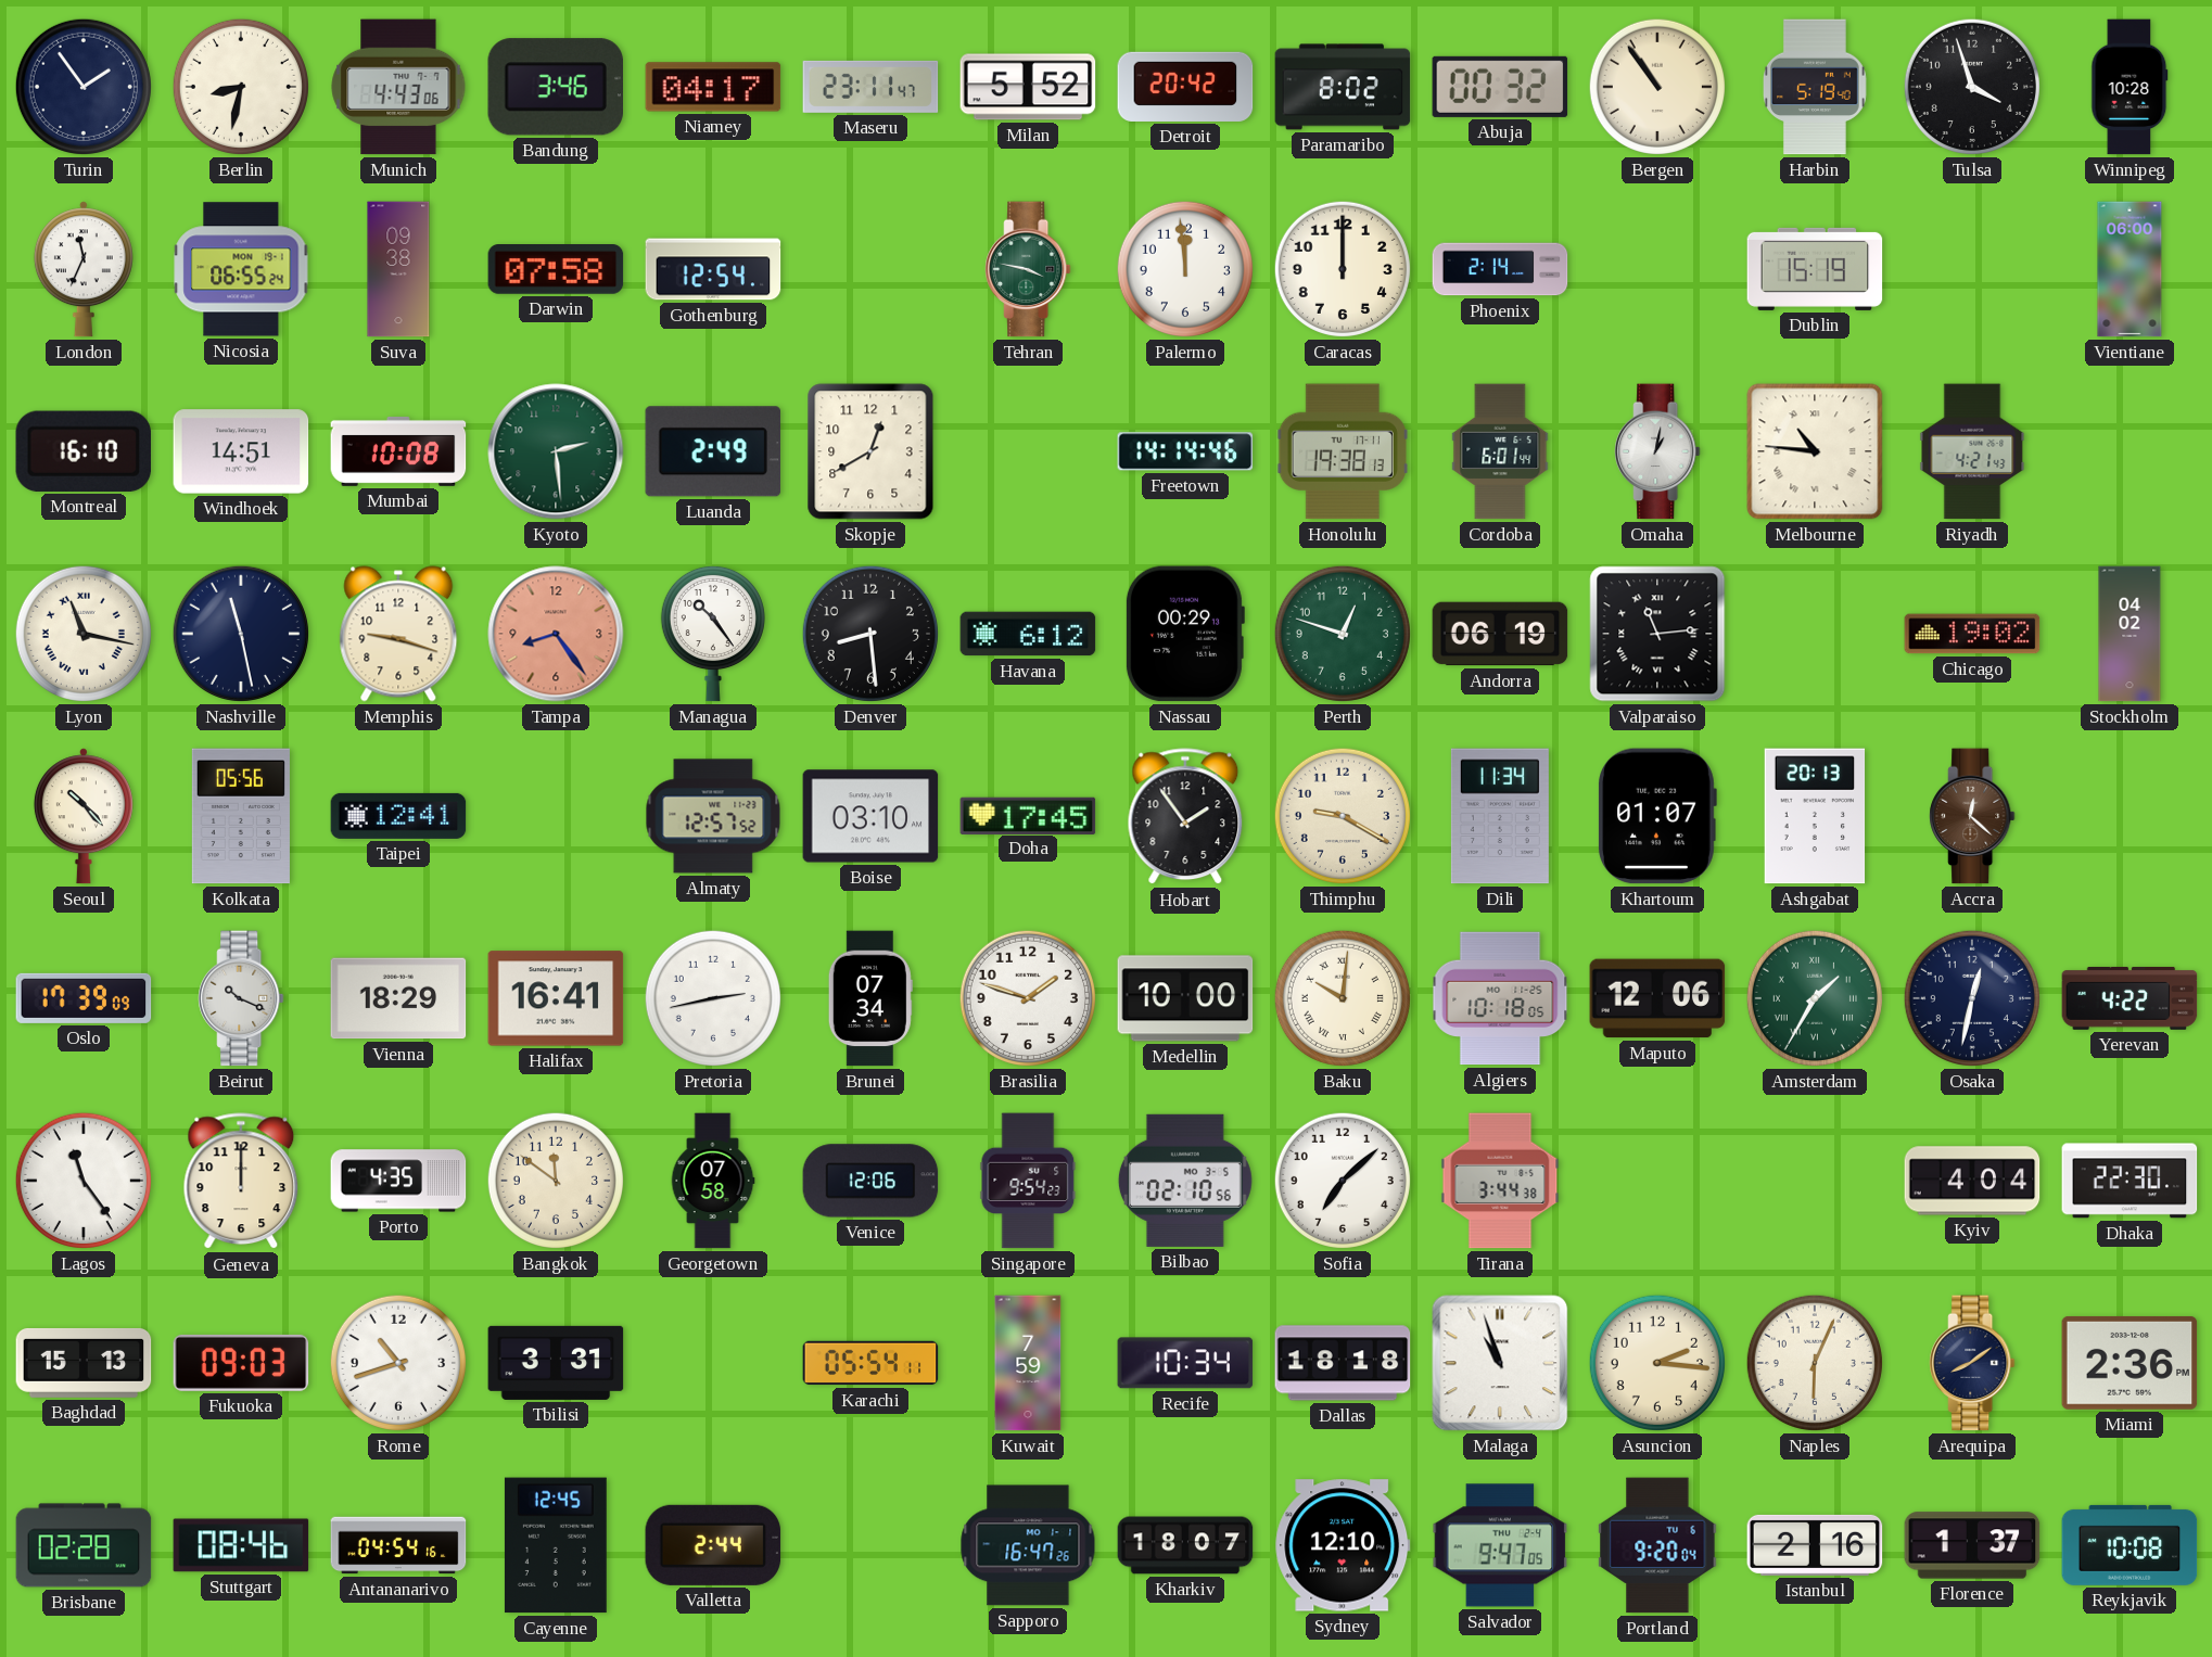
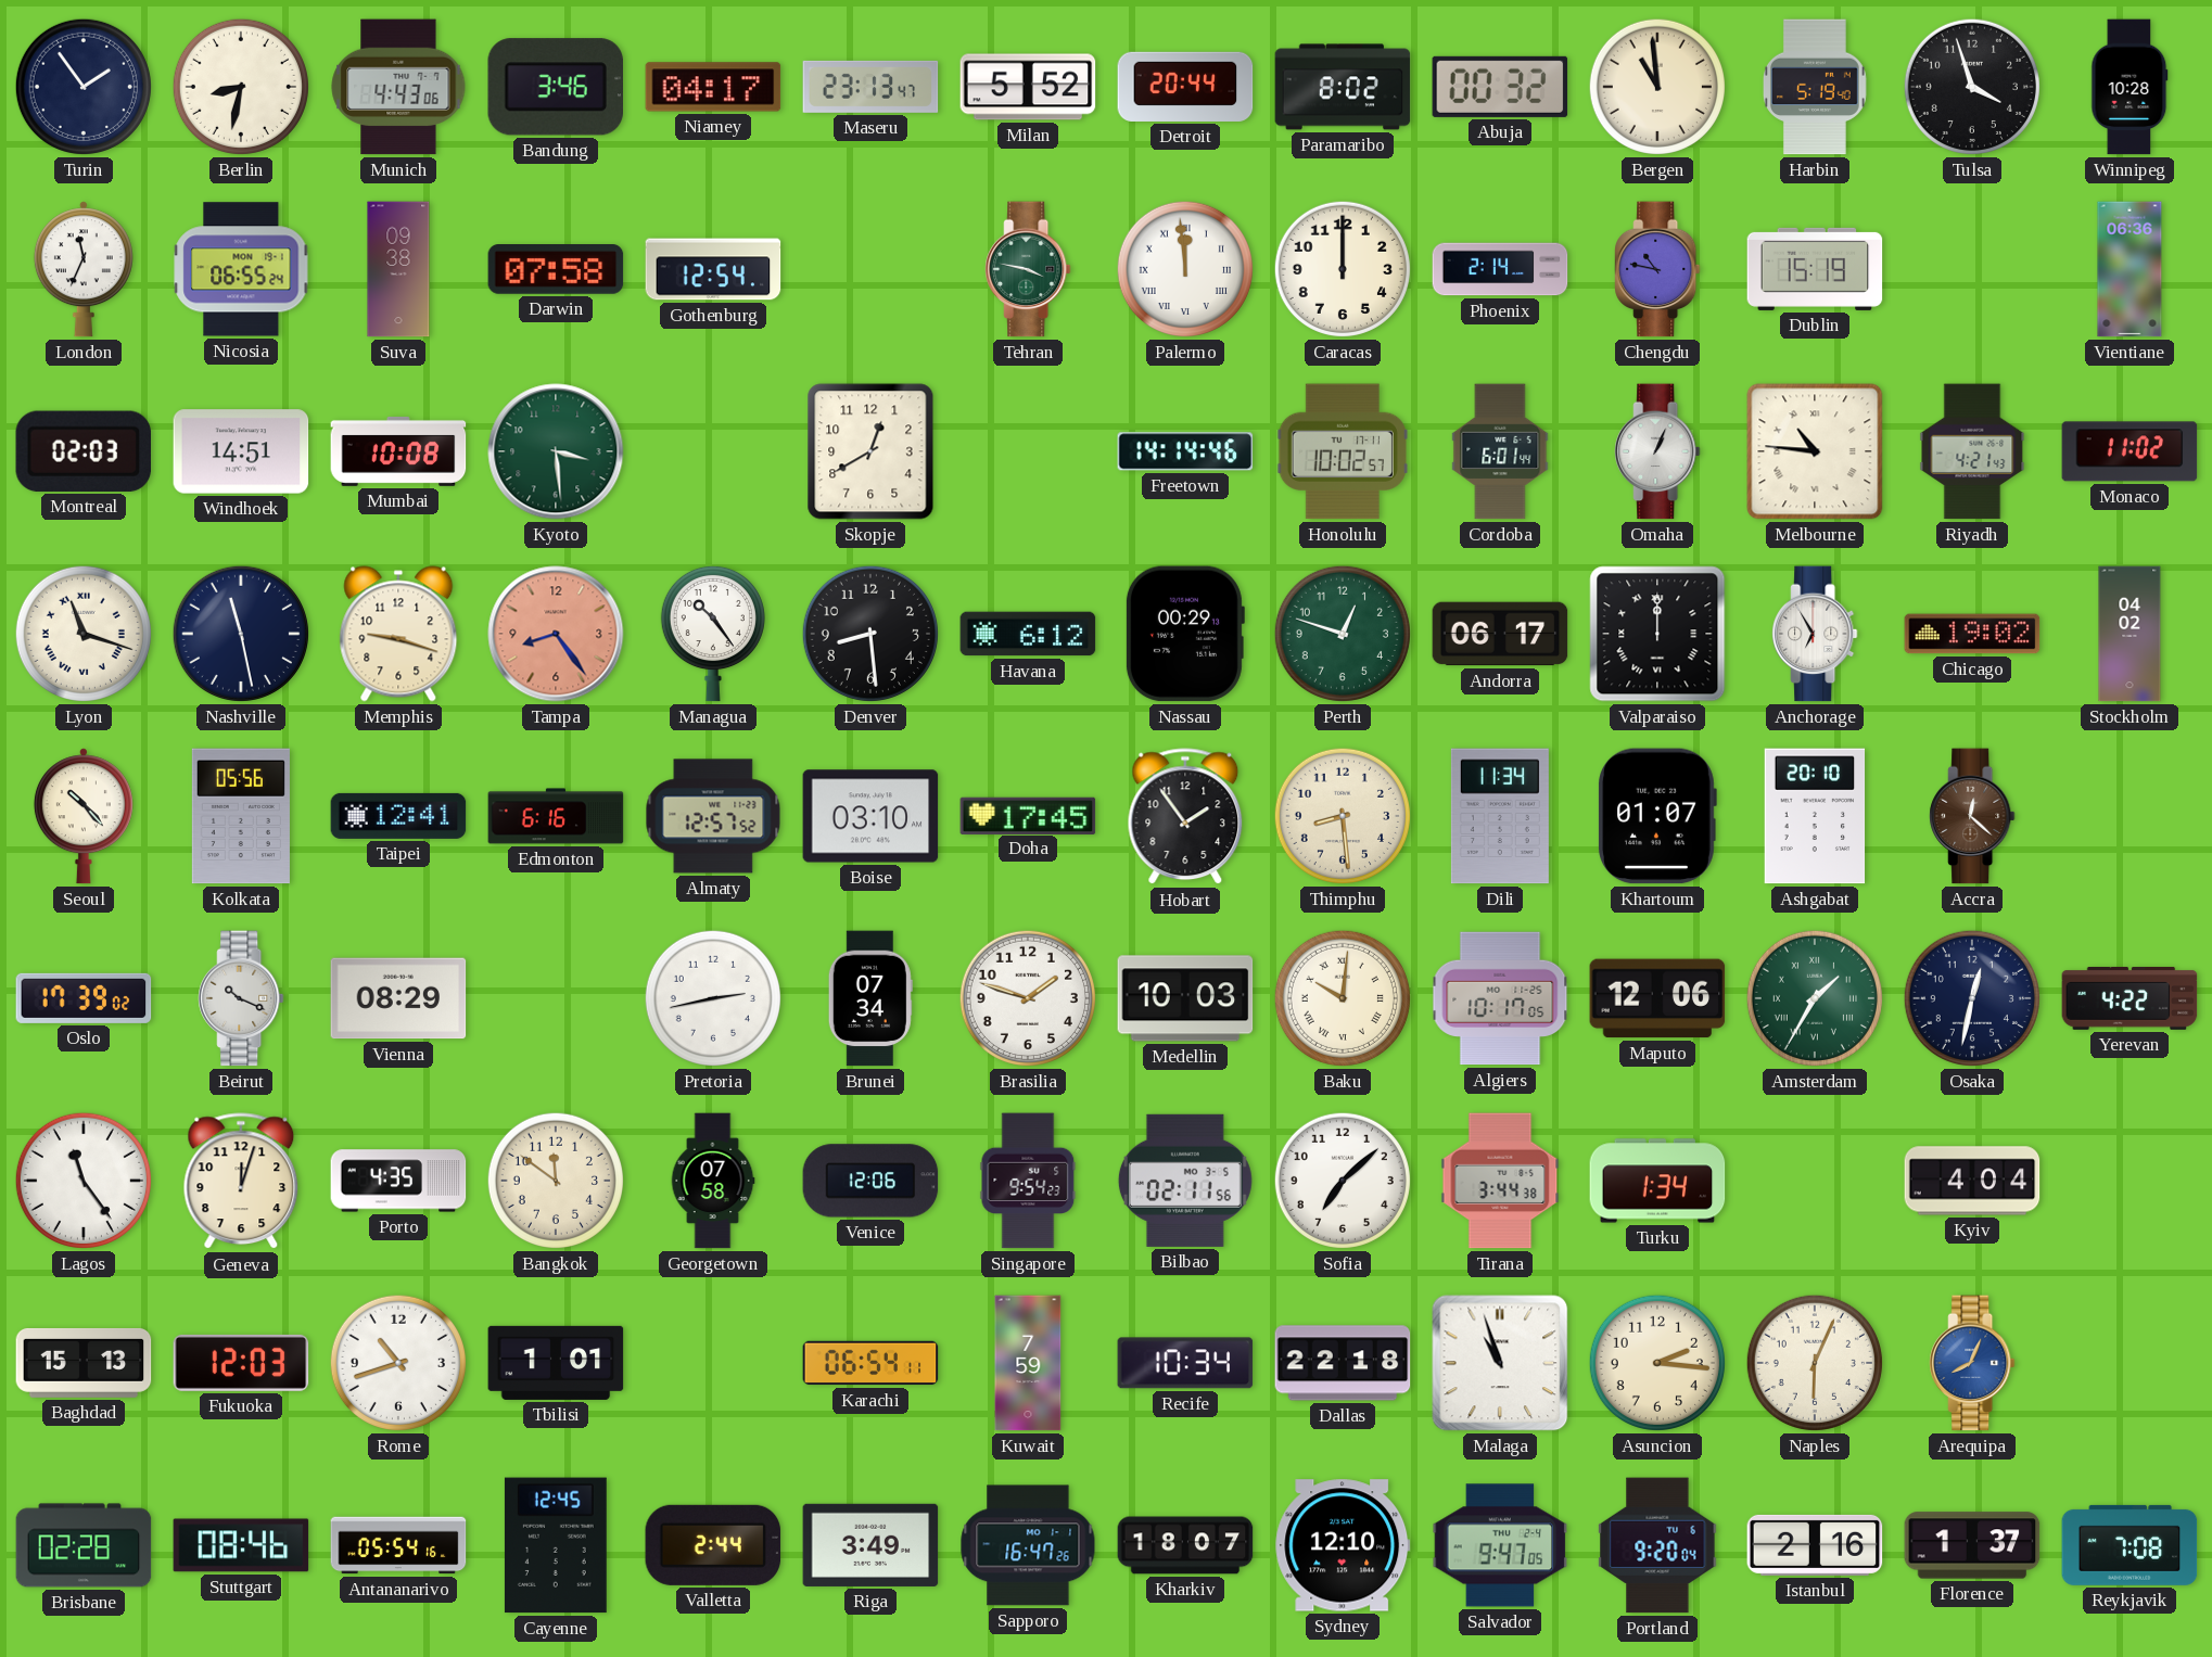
Maseru: 23:11 -> 23:13
Detroit: 20:42 -> 20:44
Bergen: 10:54 -> 10:59
Palermo numerals: Arabic -> Roman
Chengdu: none -> 10:47
Vientiane: 06:00 -> 06:36
Montreal: 16:10 -> 02:03
Kyoto: 2:29 -> 3:29
Luanda: 2:49 -> none
Honolulu: 19:38 -> 10:02
Omaha: 1:02 -> 1:04
Monaco: none -> 11:02
Lyon: 11:17 -> 11:18
Andorra: 06:19 -> 06:17
Valparaiso: 11:14 -> 12:00
Anchorage: none -> 6:55
Edmonton: none -> 6:16
Thimphu: 9:20 -> 8:29
Ashgabat: 20:13 -> 20:10
Oslo: 17:39:09 -> 17:39:02
Vienna: 18:29 -> 08:29
Halifax: 16:41 -> none
Medellin: 10:00 -> 10:03
Algiers: 10:18 -> 10:17
Geneva: 12:00 -> 12:03
Bilbao: 02:10 -> 02:11
Turku: none -> 1:34
Dhaka: 22:30 -> none
Fukuoka: 09:03 -> 12:03
Tbilisi: 3:31 -> 1:01
Karachi: 05:54 -> 06:54
Dallas: 18:18 -> 22:18
Arequipa: 8:09 -> 8:04
Arequipa dial: navy -> blue
Miami: 2:36 -> none
Antananarivo: 04:54 -> 05:54
Riga: none -> 3:49
Reykjavik: 10:08 -> 7:08
